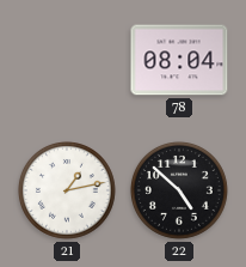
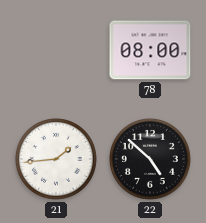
78: 08:04 -> 08:00
21: 1:13 -> 1:44
